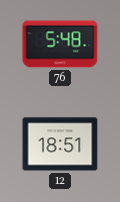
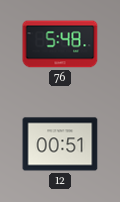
12: 18:51 -> 00:51
